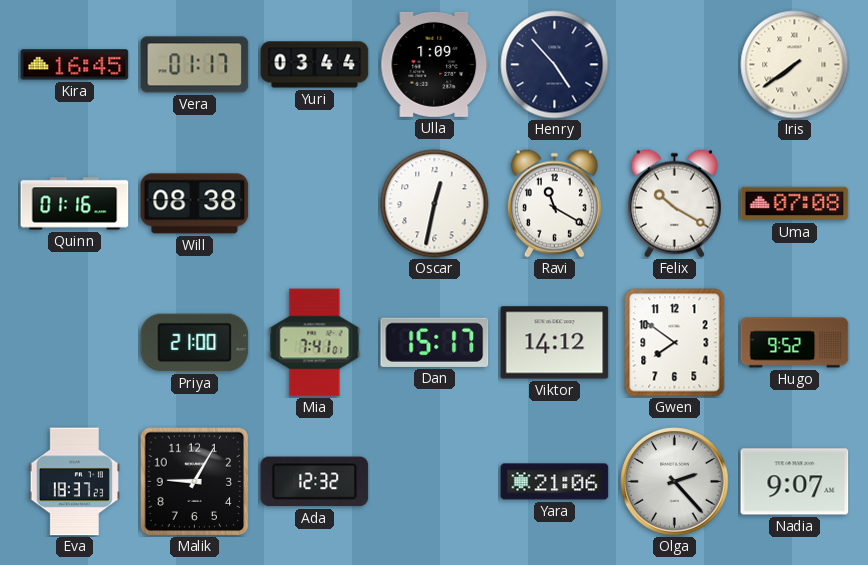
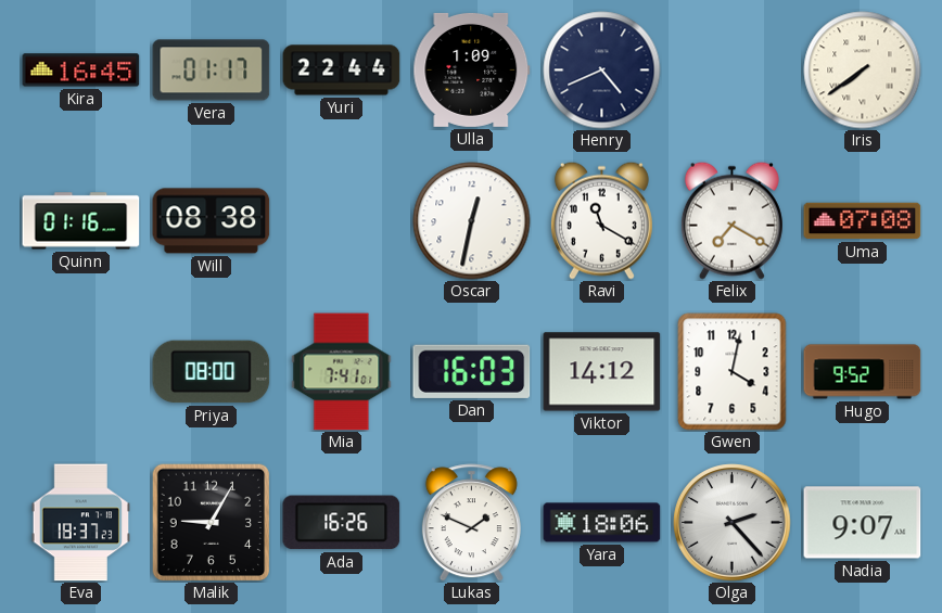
Yuri: 03:44 -> 22:44
Henry: 4:53 -> 4:41
Felix: 10:20 -> 7:20
Priya: 21:00 -> 08:00
Dan: 15:17 -> 16:03
Gwen: 7:51 -> 4:02
Ada: 12:32 -> 16:26
Lukas: none -> 1:49
Yara: 21:06 -> 18:06
